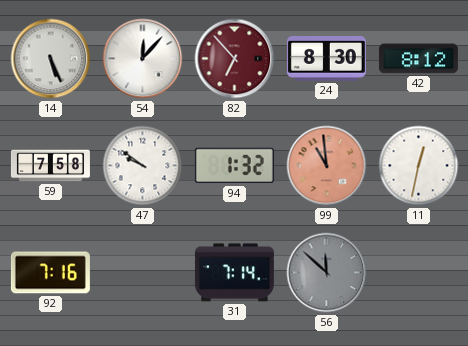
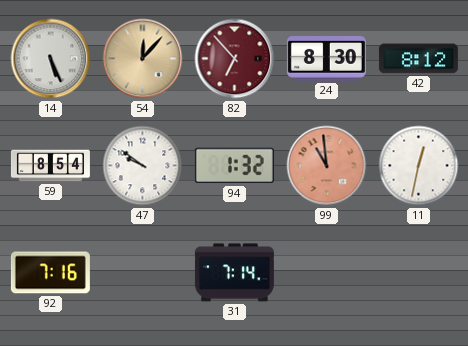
54 dial: white -> champagne
59: 7:58 -> 8:54
56: 11:52 -> none
